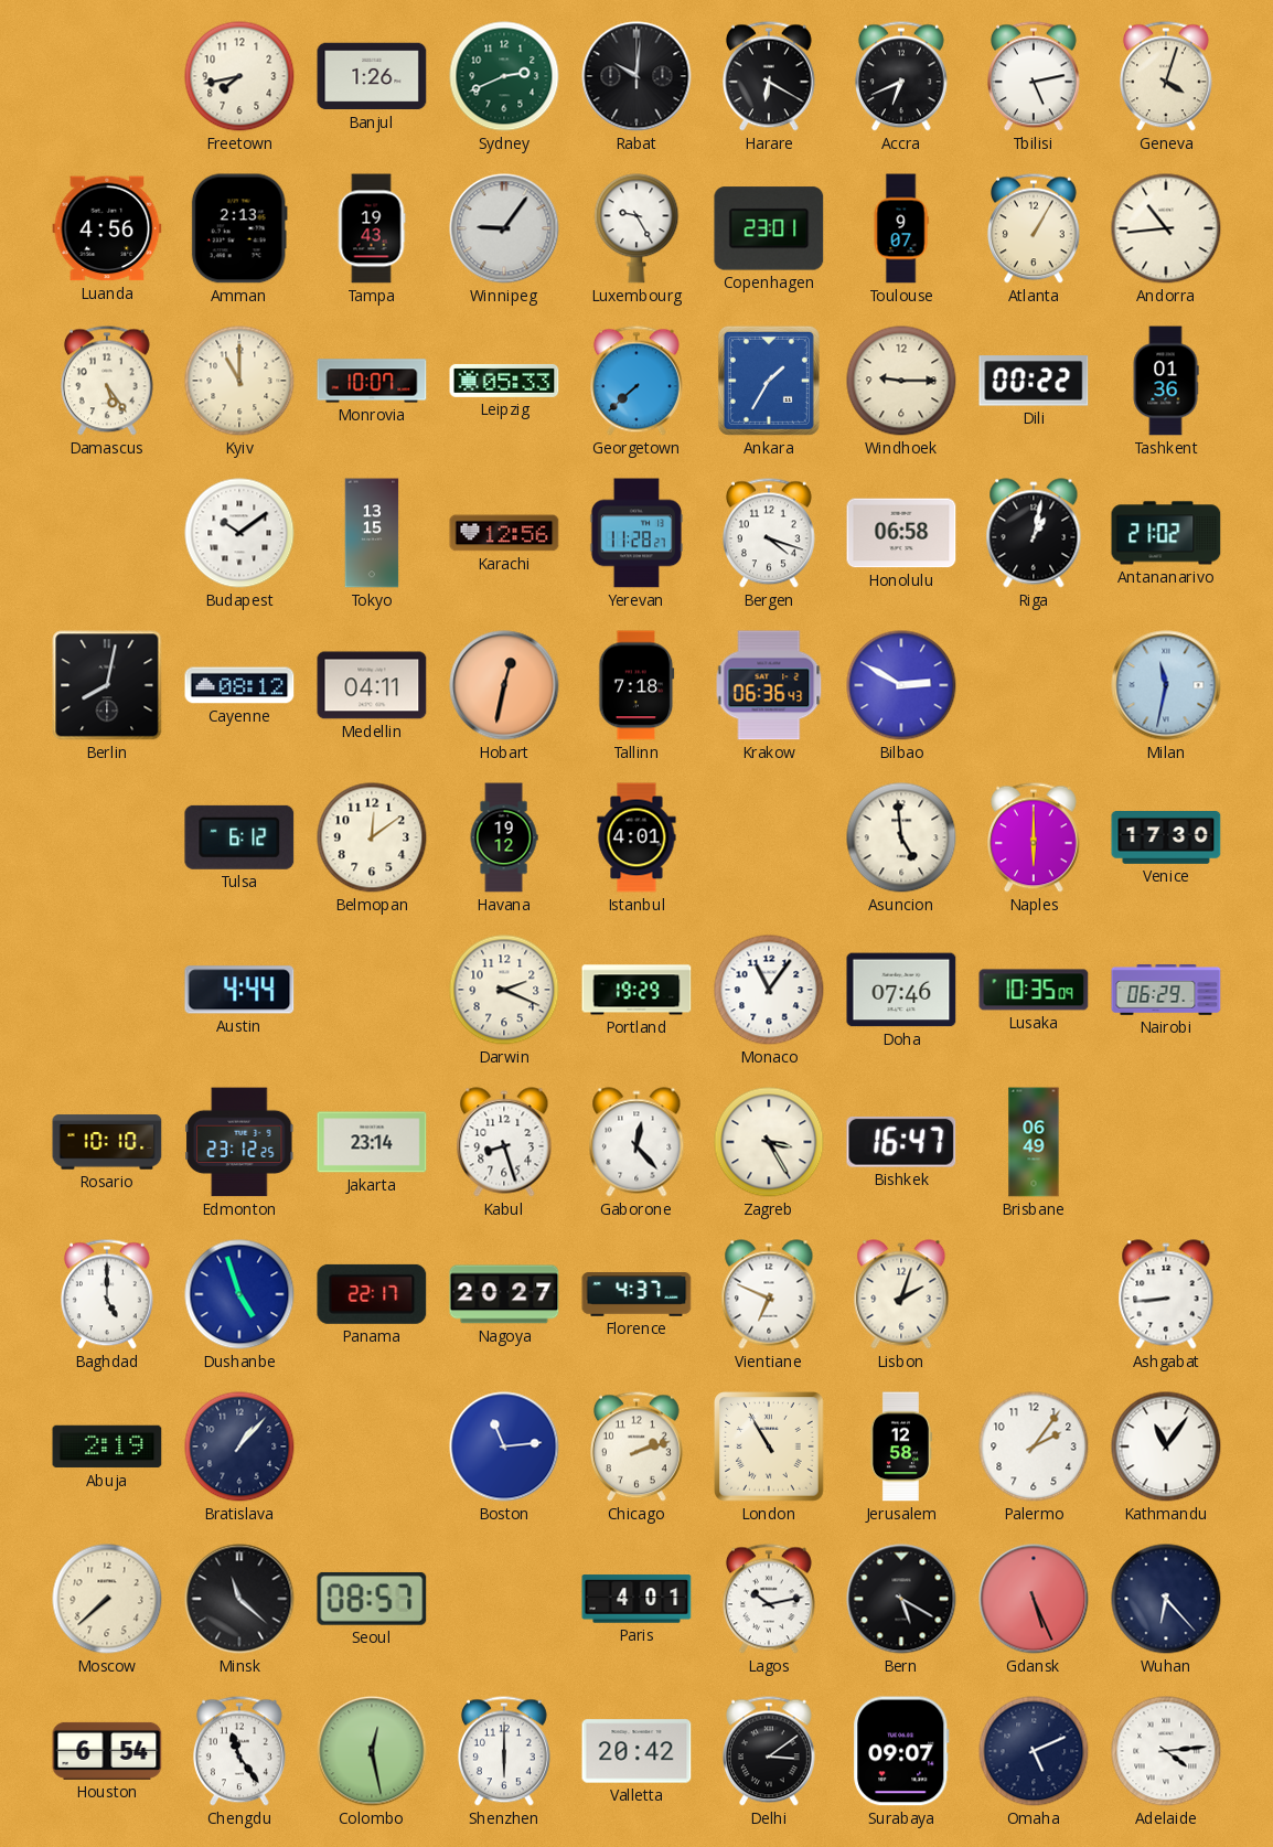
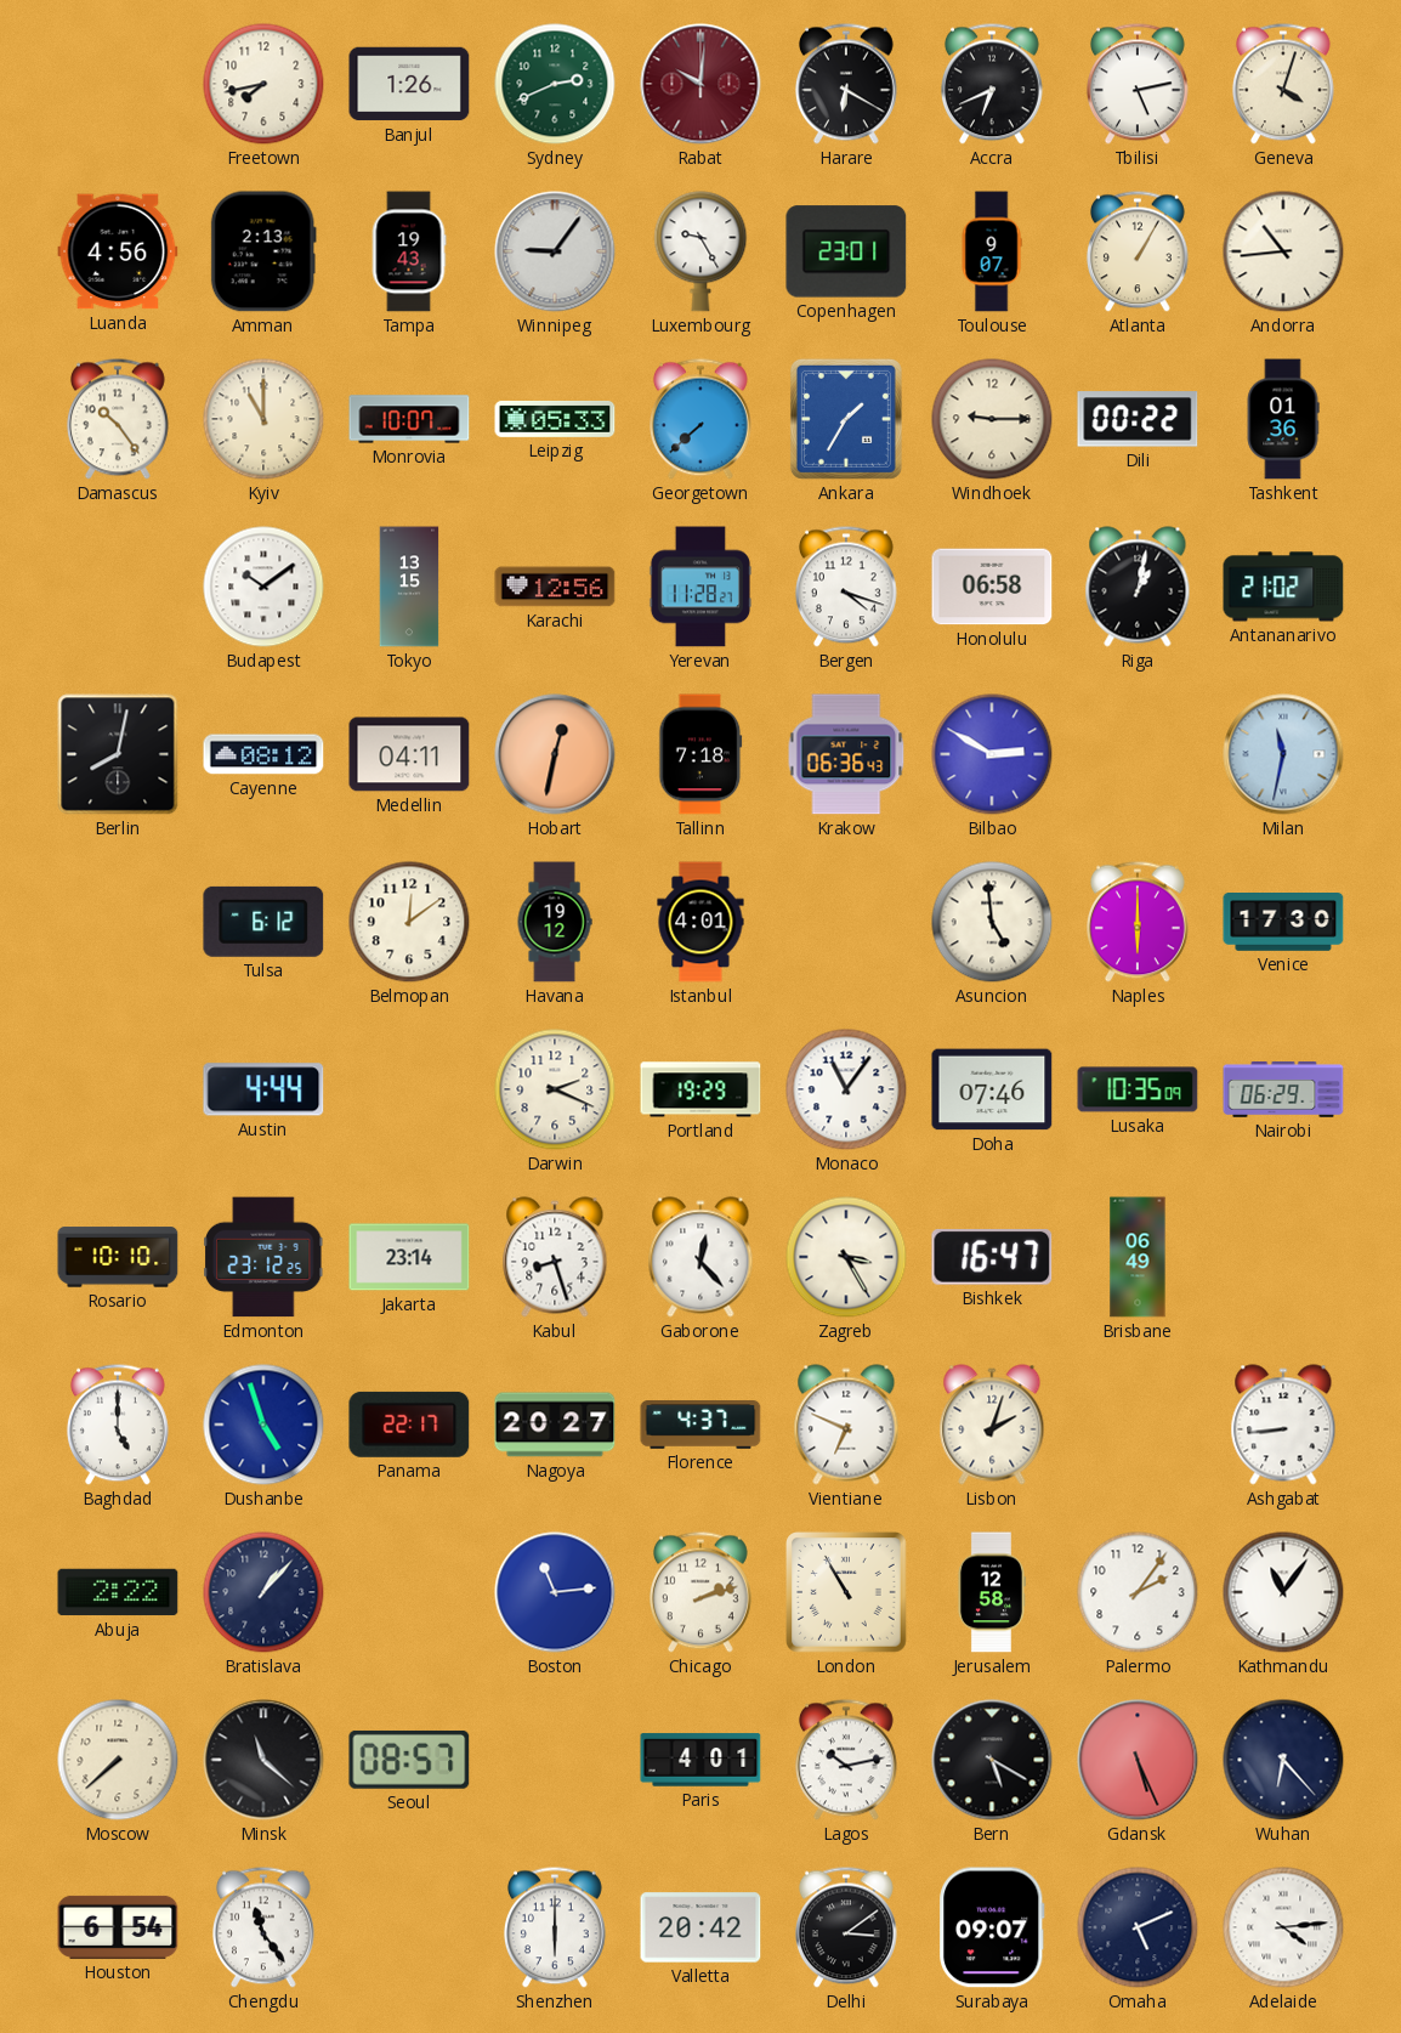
Rabat dial: black -> burgundy
Damascus: 5:24 -> 10:24
Abuja: 2:19 -> 2:22
Colombo: 12:28 -> none
